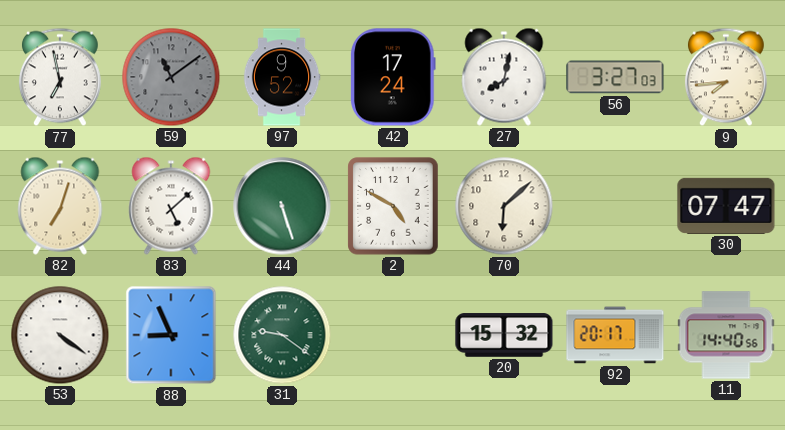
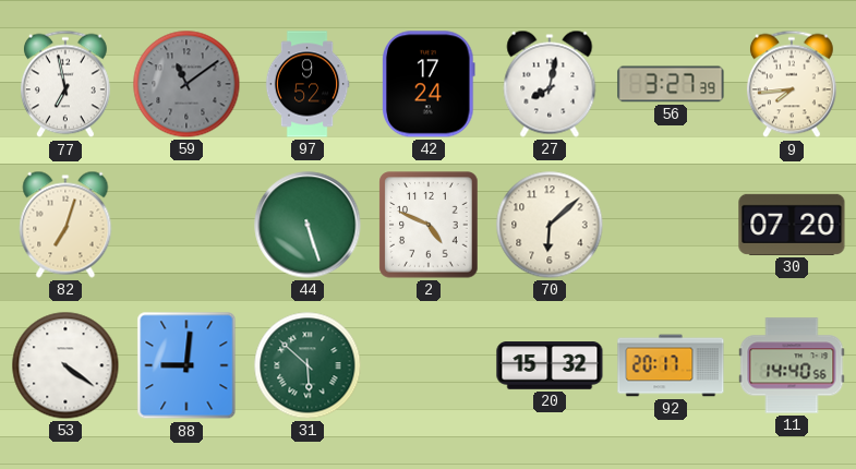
56: 3:27:03 -> 3:27:39
83: 5:08 -> none
2: 4:50 -> 4:49
30: 07:47 -> 07:20
88: 8:56 -> 9:01
31: 9:21 -> 5:52
